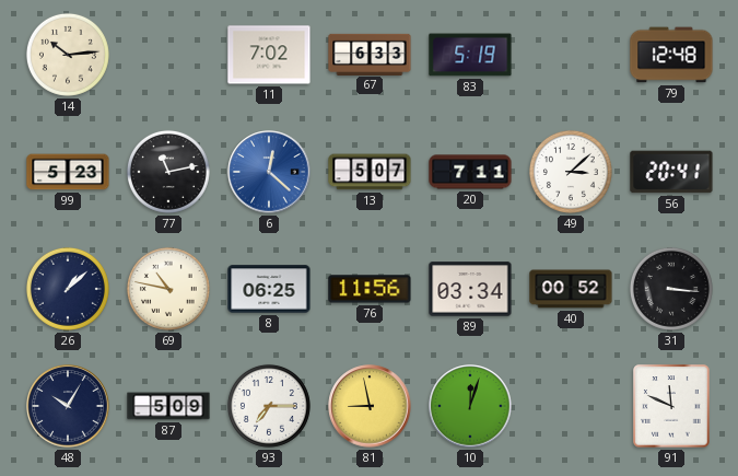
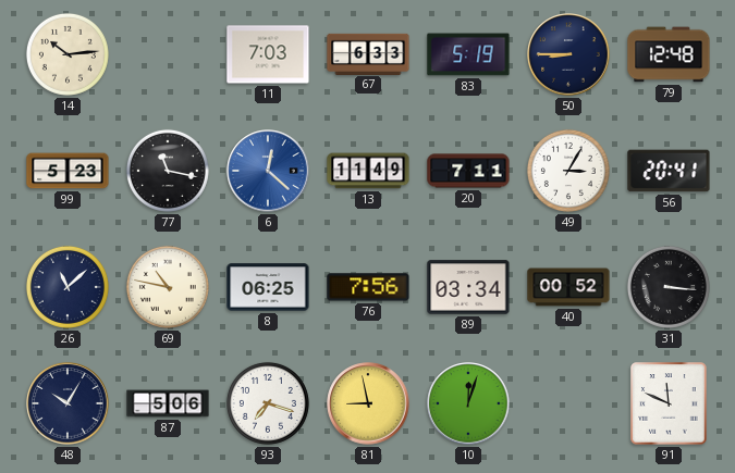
11: 7:02 -> 7:03
50: none -> 8:45
77: 11:13 -> 11:17
13: 5:07 -> 11:49
49: 3:08 -> 3:05
26: 1:08 -> 11:08
76: 11:56 -> 7:56
87: 5:09 -> 5:06
93: 7:15 -> 7:18
